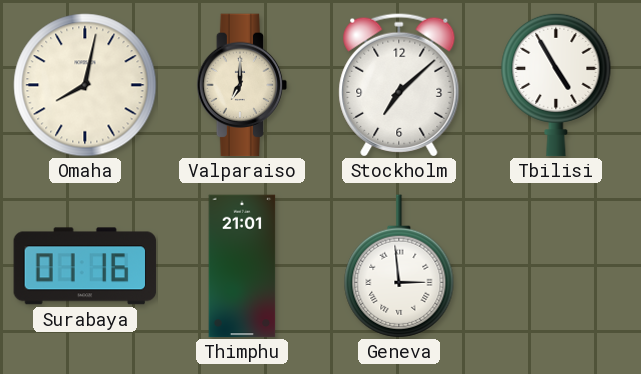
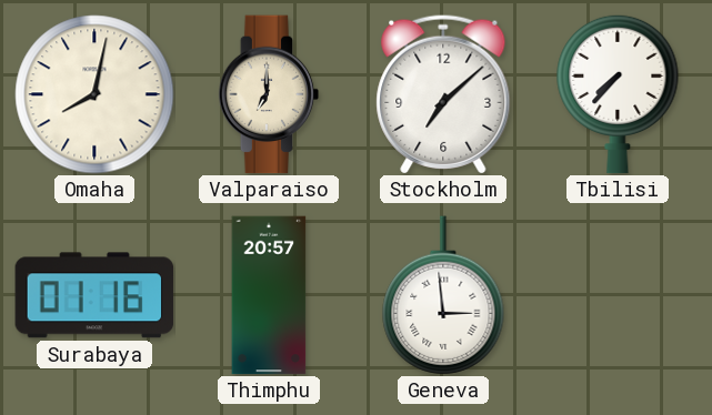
Tbilisi: 4:55 -> 7:37
Thimphu: 21:01 -> 20:57
